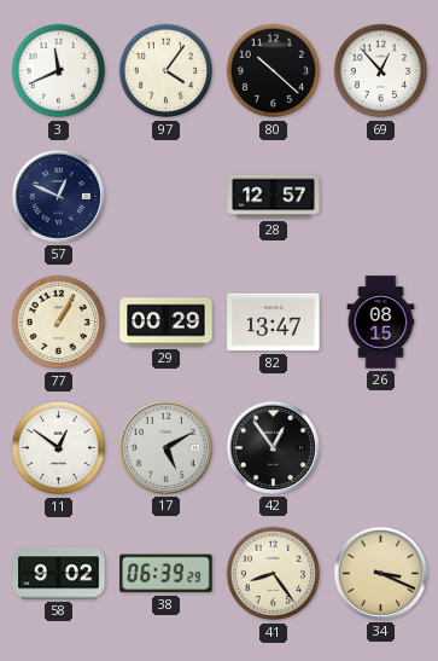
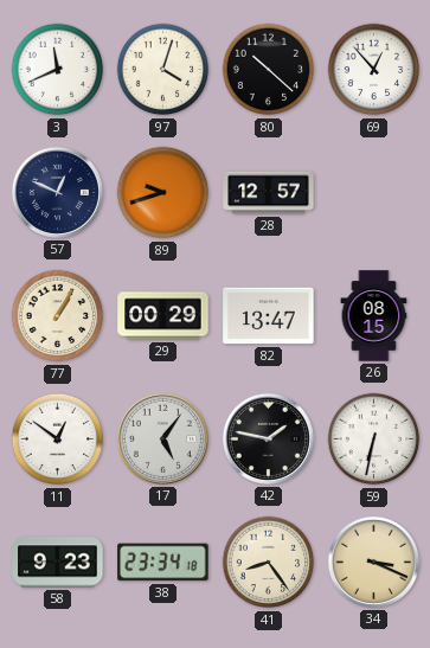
97: 4:06 -> 4:03
89: none -> 9:42
17: 5:10 -> 5:06
42: 12:54 -> 1:47
59: none -> 6:32
58: 9:02 -> 9:23
38: 06:39 -> 23:34
